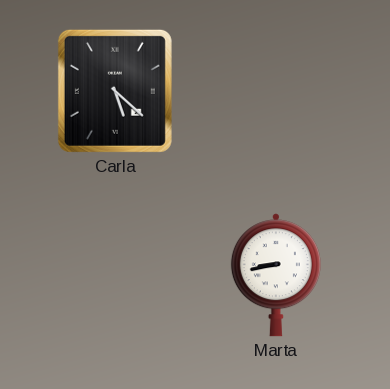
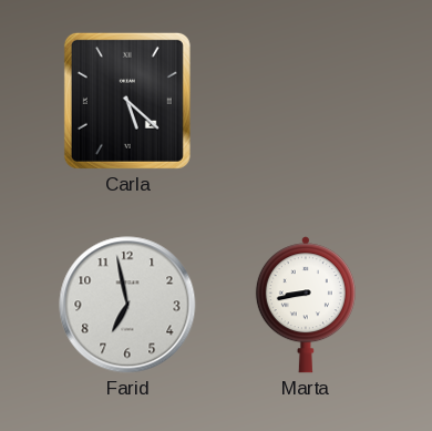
Farid: none -> 6:58
